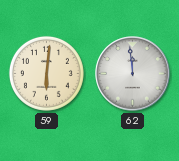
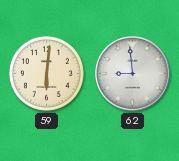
62: 11:59 -> 8:59
